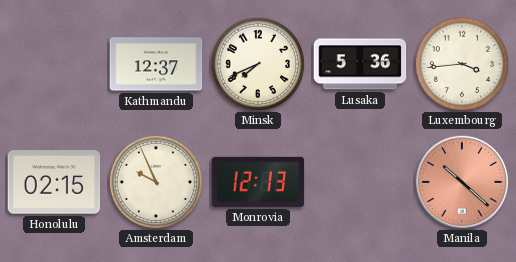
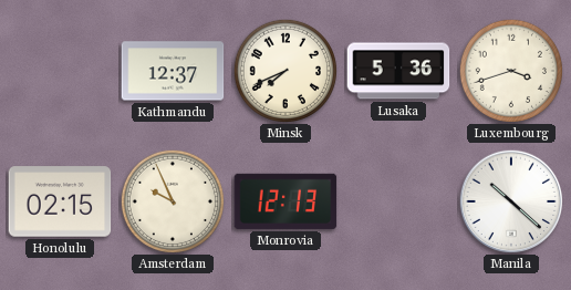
Luxembourg: 3:44 -> 3:42
Manila dial: salmon -> white
